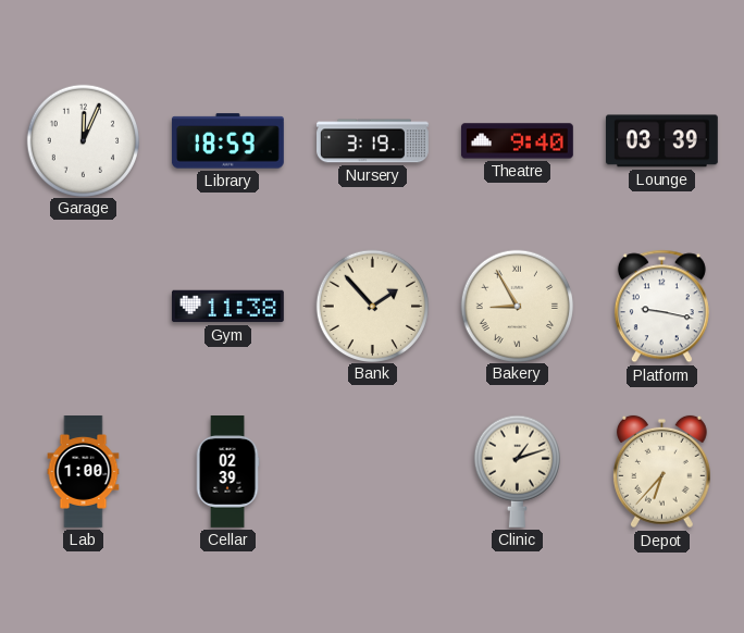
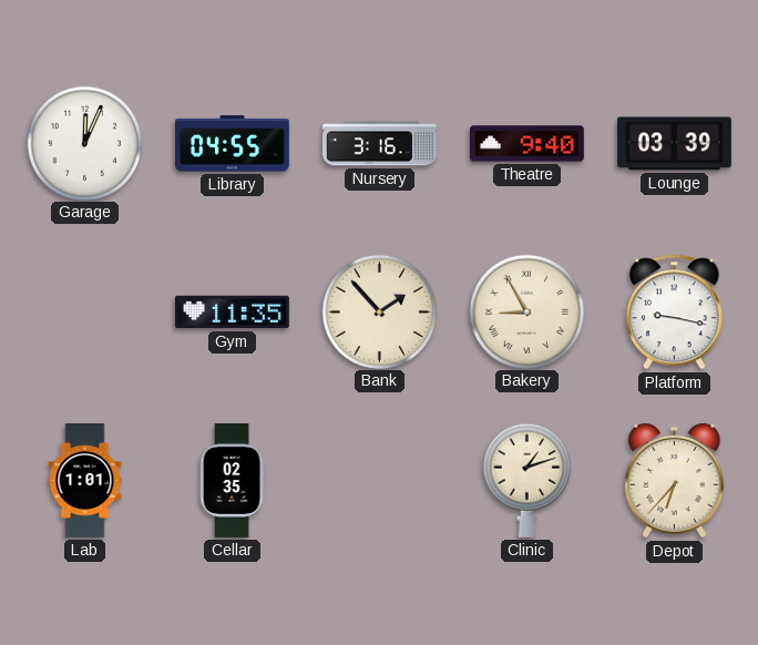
Library: 18:59 -> 04:55
Nursery: 3:19 -> 3:16
Gym: 11:38 -> 11:35
Lab: 1:00 -> 1:01
Cellar: 02:39 -> 02:35
